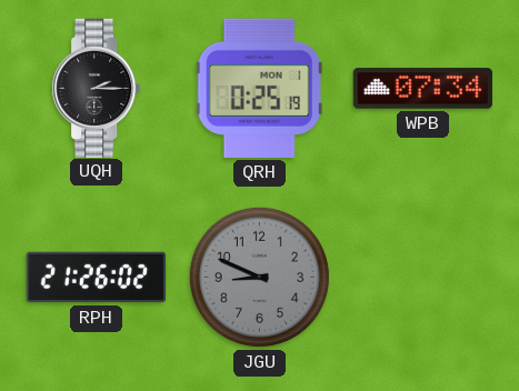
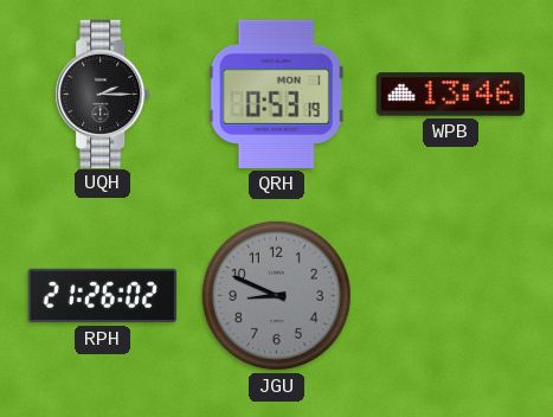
QRH: 0:25 -> 0:53
WPB: 07:34 -> 13:46
